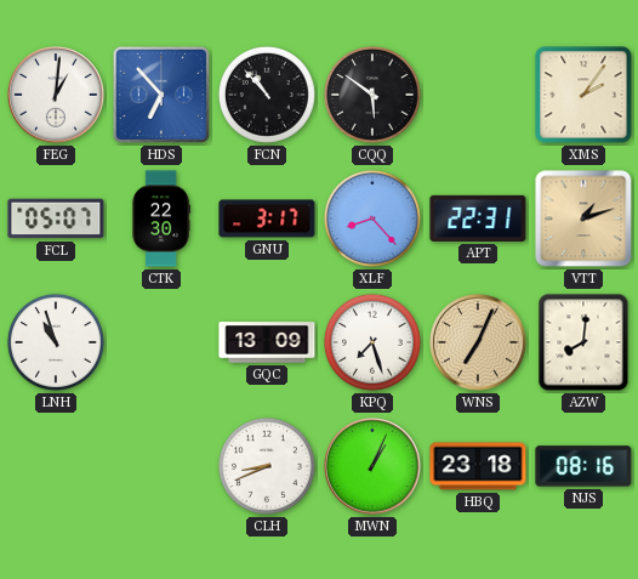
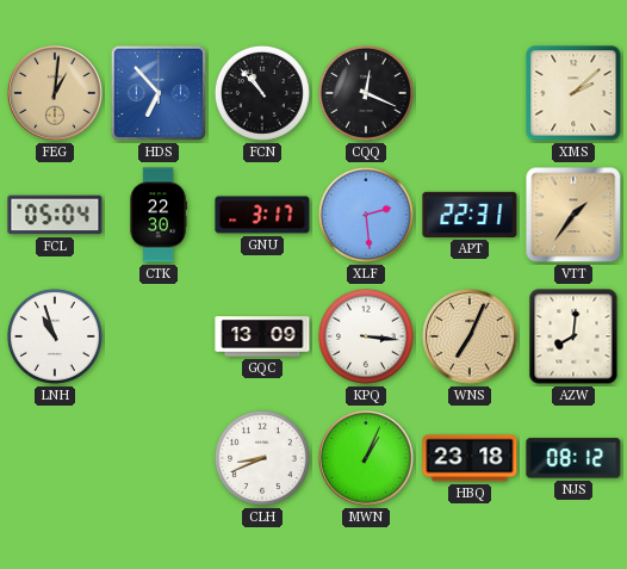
FEG dial: white -> champagne
CQQ: 5:51 -> 12:19
XMS: 2:06 -> 2:08
FCL: 05:07 -> 05:04
XLF: 8:23 -> 2:29
VTT: 1:12 -> 1:36
KPQ: 7:27 -> 3:16
NJS: 08:16 -> 08:12
